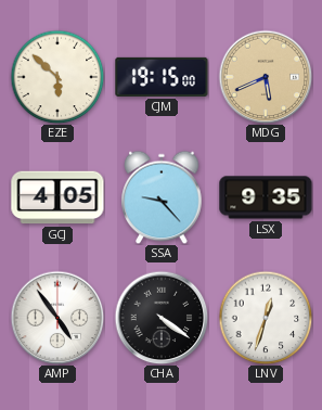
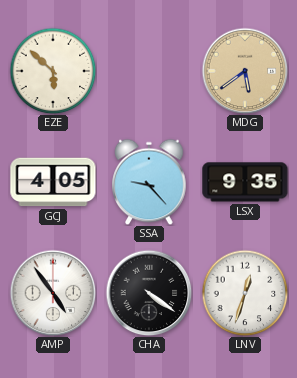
CJM: 19:15 -> none
MDG: 5:41 -> 5:39
